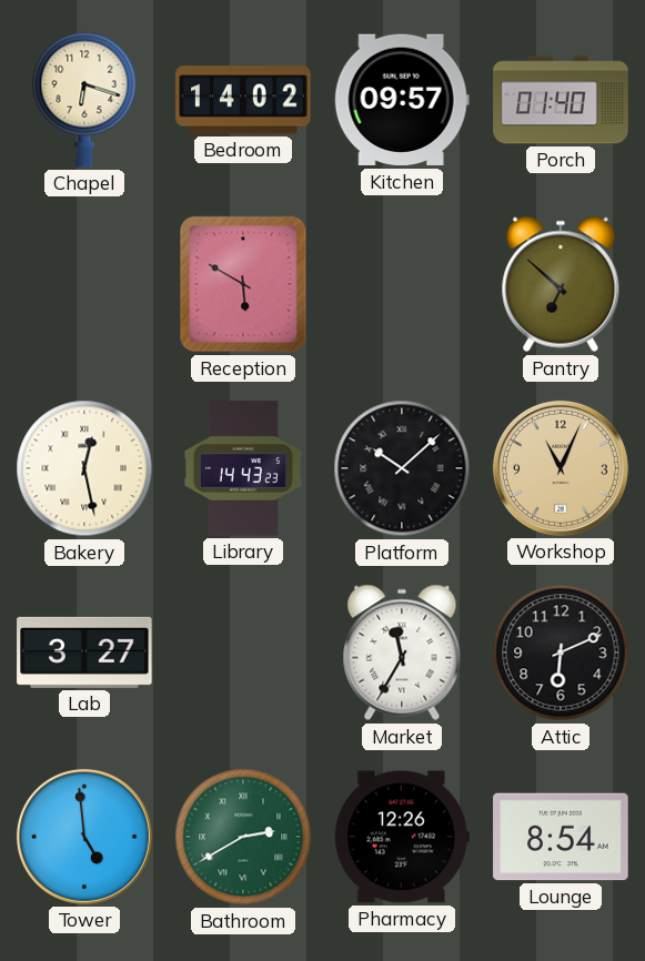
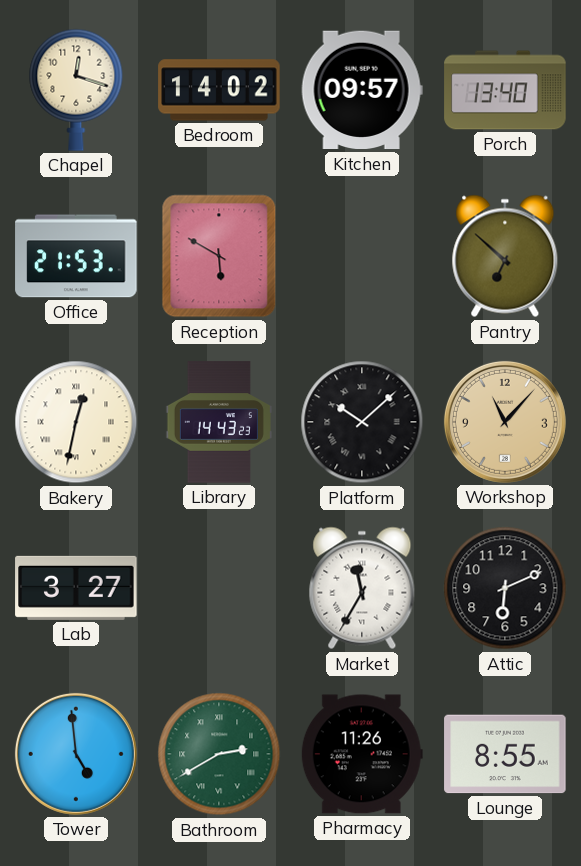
Chapel: 6:18 -> 12:18
Porch: 01:40 -> 13:40
Office: none -> 21:53
Bakery: 12:28 -> 12:32
Workshop: 11:04 -> 11:07
Pharmacy: 12:26 -> 11:26
Lounge: 8:54 -> 8:55
